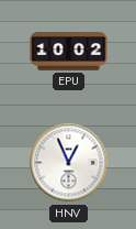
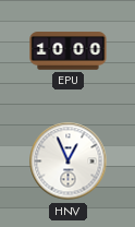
EPU: 10:02 -> 10:00
